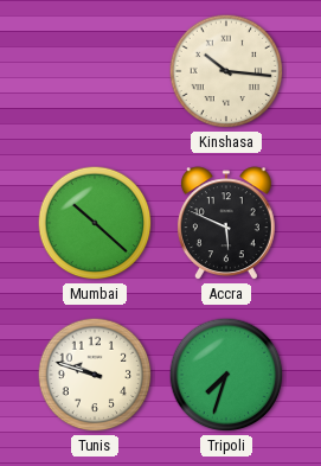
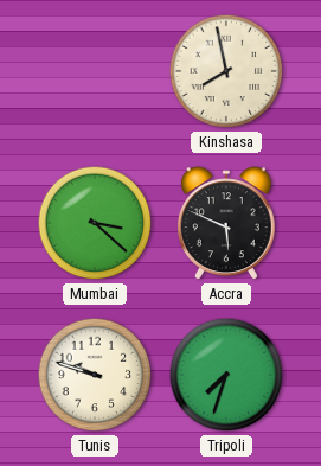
Kinshasa: 10:16 -> 7:58
Mumbai: 10:22 -> 3:22
